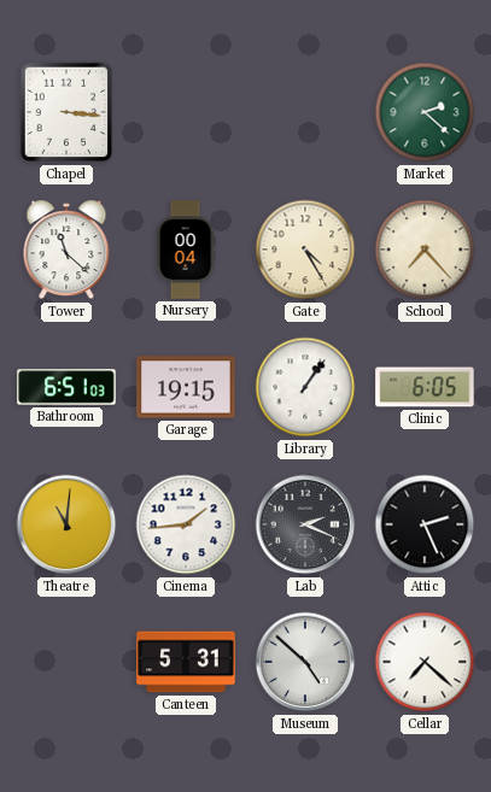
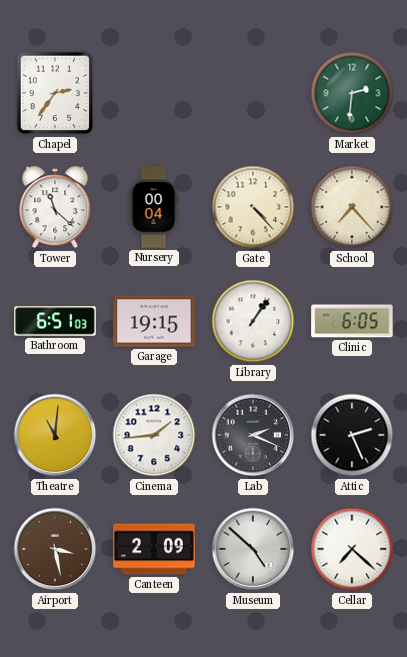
Chapel: 3:16 -> 2:36
Market: 2:22 -> 2:31
Gate: 4:25 -> 4:23
Airport: none -> 3:28
Canteen: 5:31 -> 2:09
